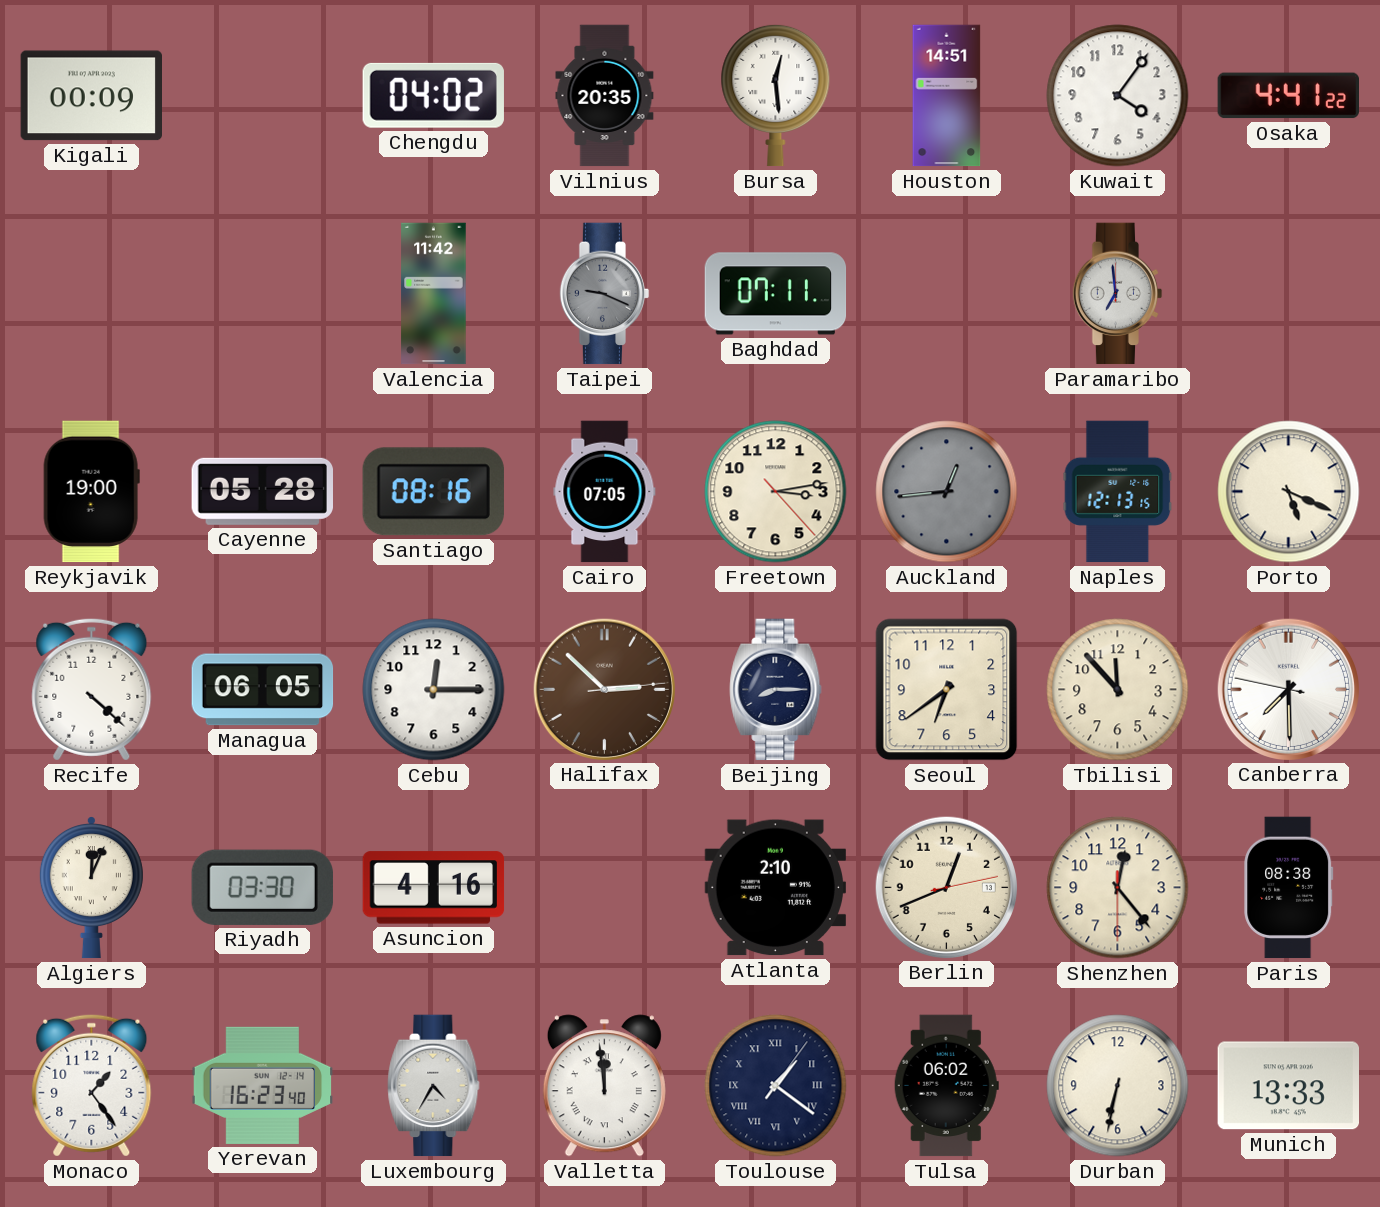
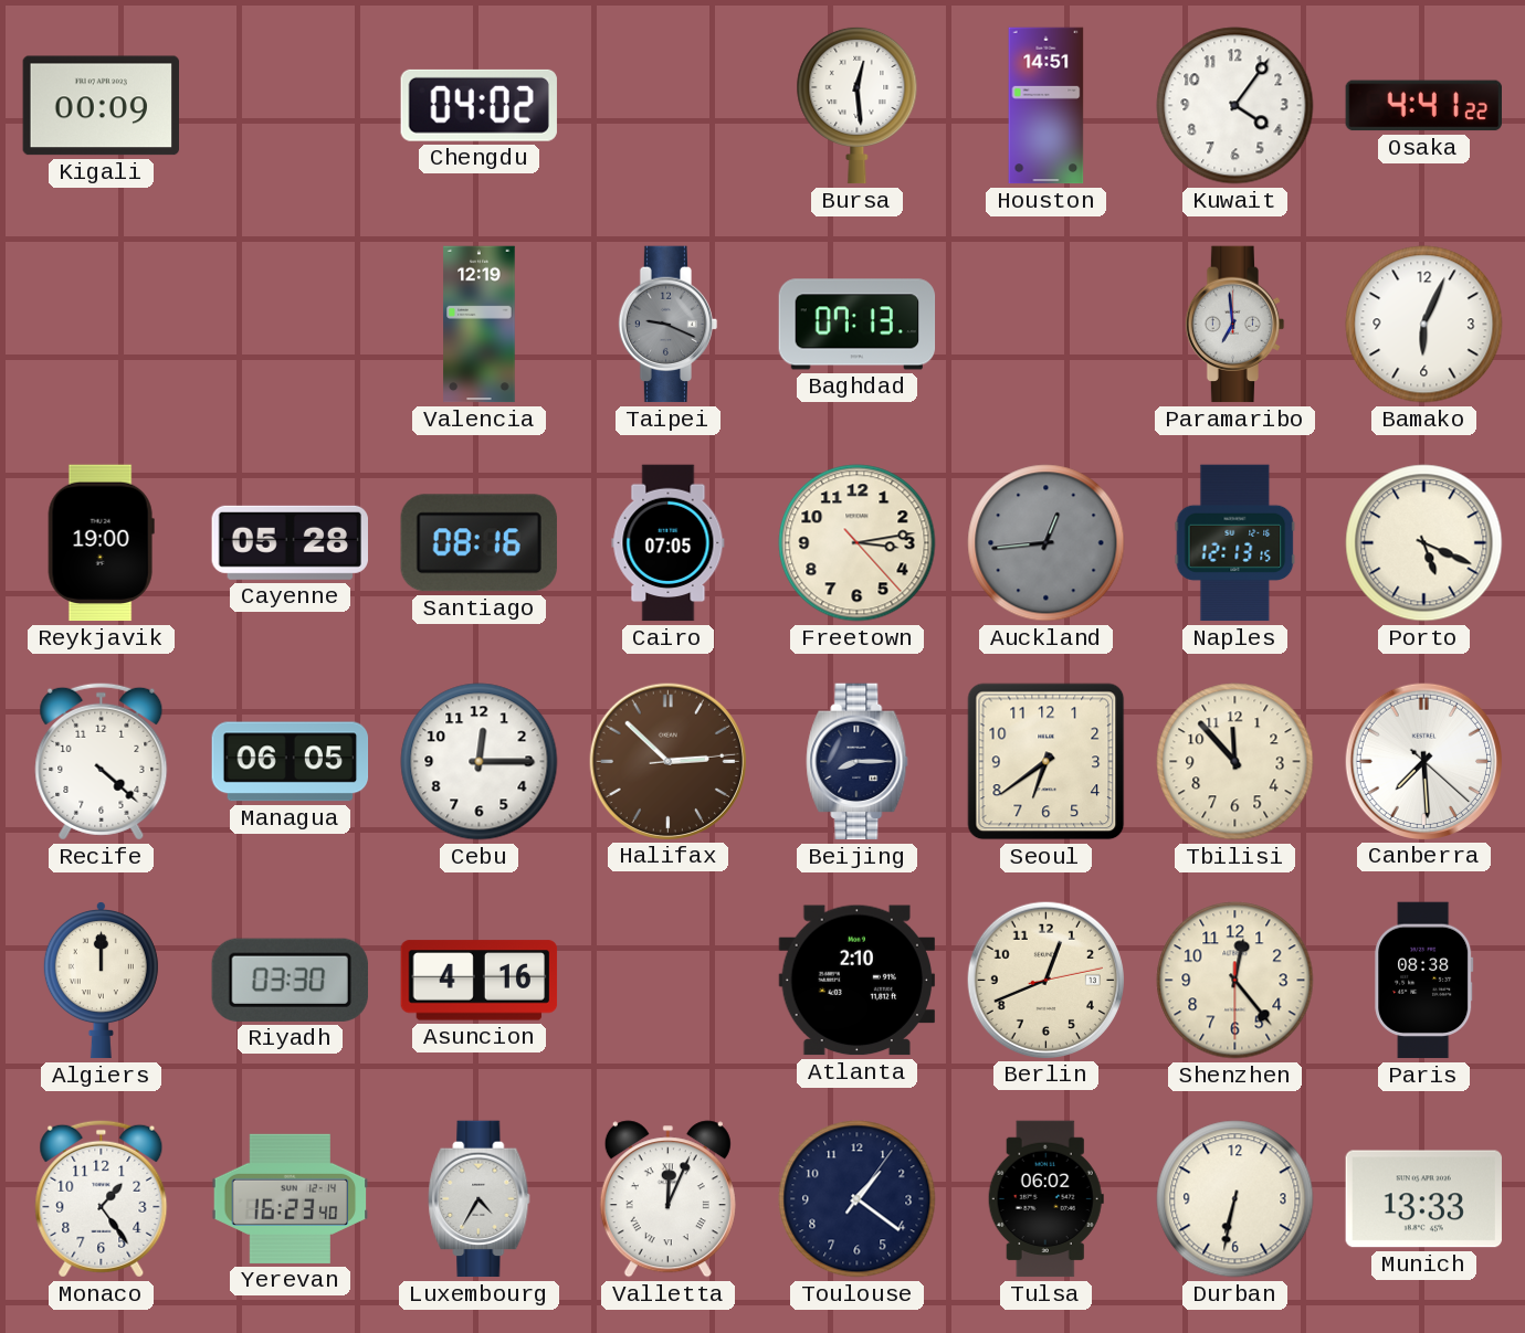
Vilnius: 20:35 -> none
Valencia: 11:42 -> 12:19
Baghdad: 07:11 -> 07:13
Bamako: none -> 6:04
Canberra: 7:29:47 -> 7:29:22
Algiers: 12:04 -> 12:00
Valletta: 11:59 -> 12:04
Toulouse numerals: Roman -> Arabic
